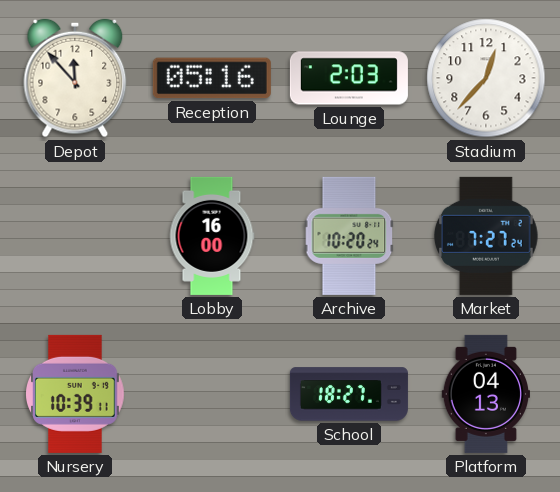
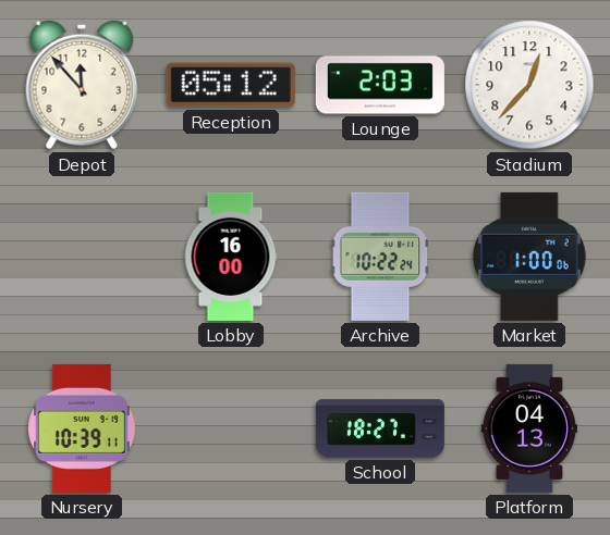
Reception: 05:16 -> 05:12
Archive: 10:20 -> 10:22
Market: 7:27 -> 1:00
